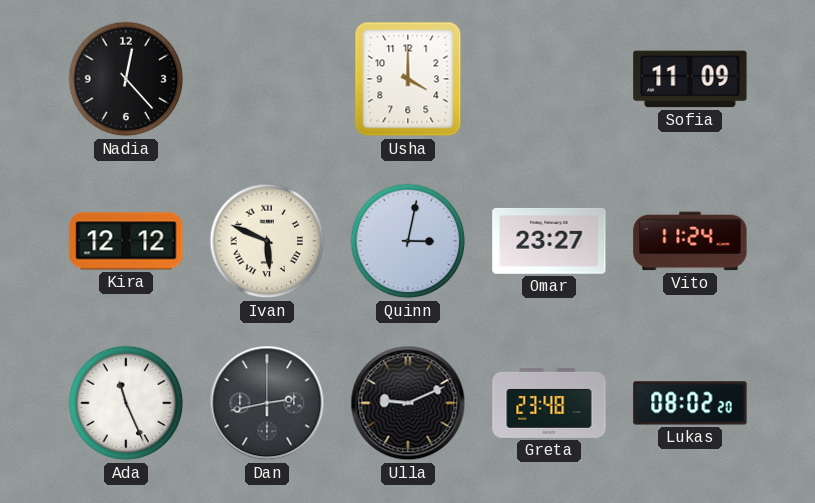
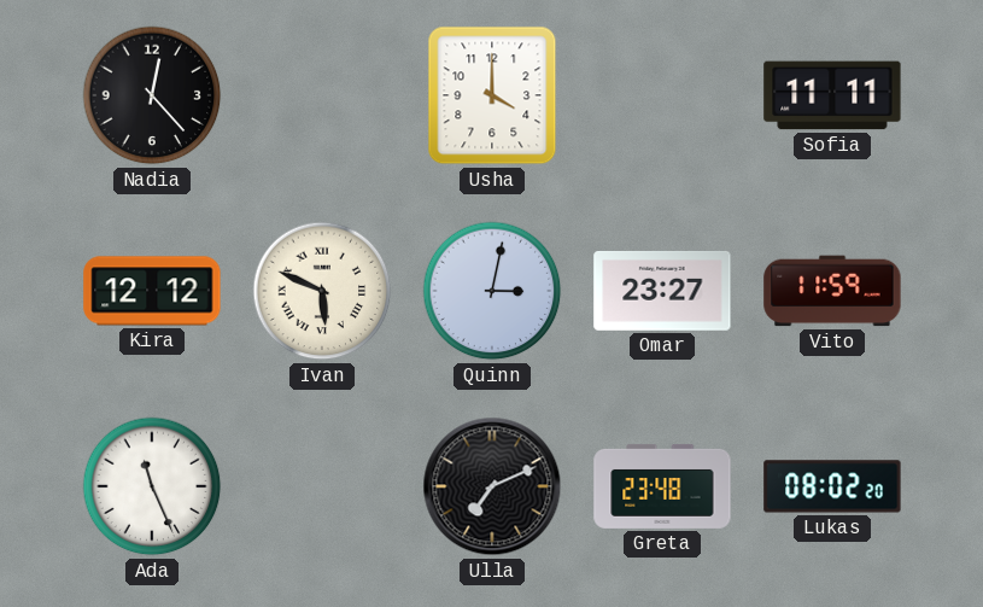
Sofia: 11:09 -> 11:11
Vito: 11:24 -> 11:59
Dan: 2:43 -> none
Ulla: 9:11 -> 7:11
